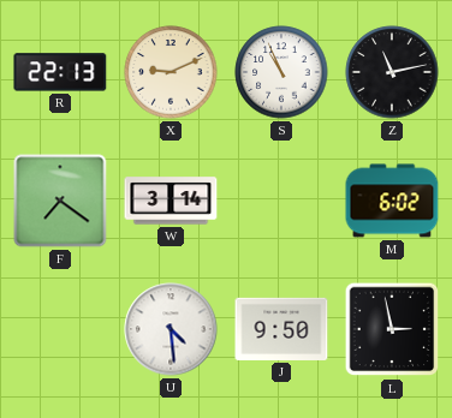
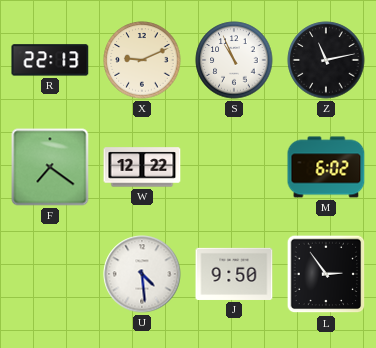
W: 3:14 -> 12:22
L: 2:58 -> 2:54
